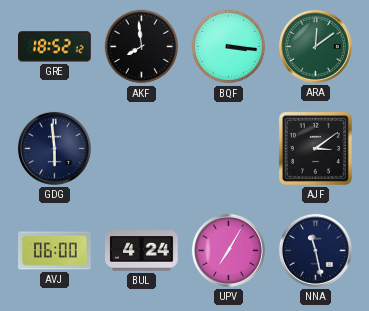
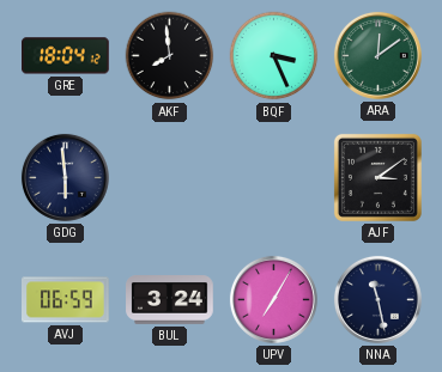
GRE: 18:52 -> 18:04
BQF: 3:16 -> 3:26
AVJ: 06:00 -> 06:59
BUL: 4:24 -> 3:24
